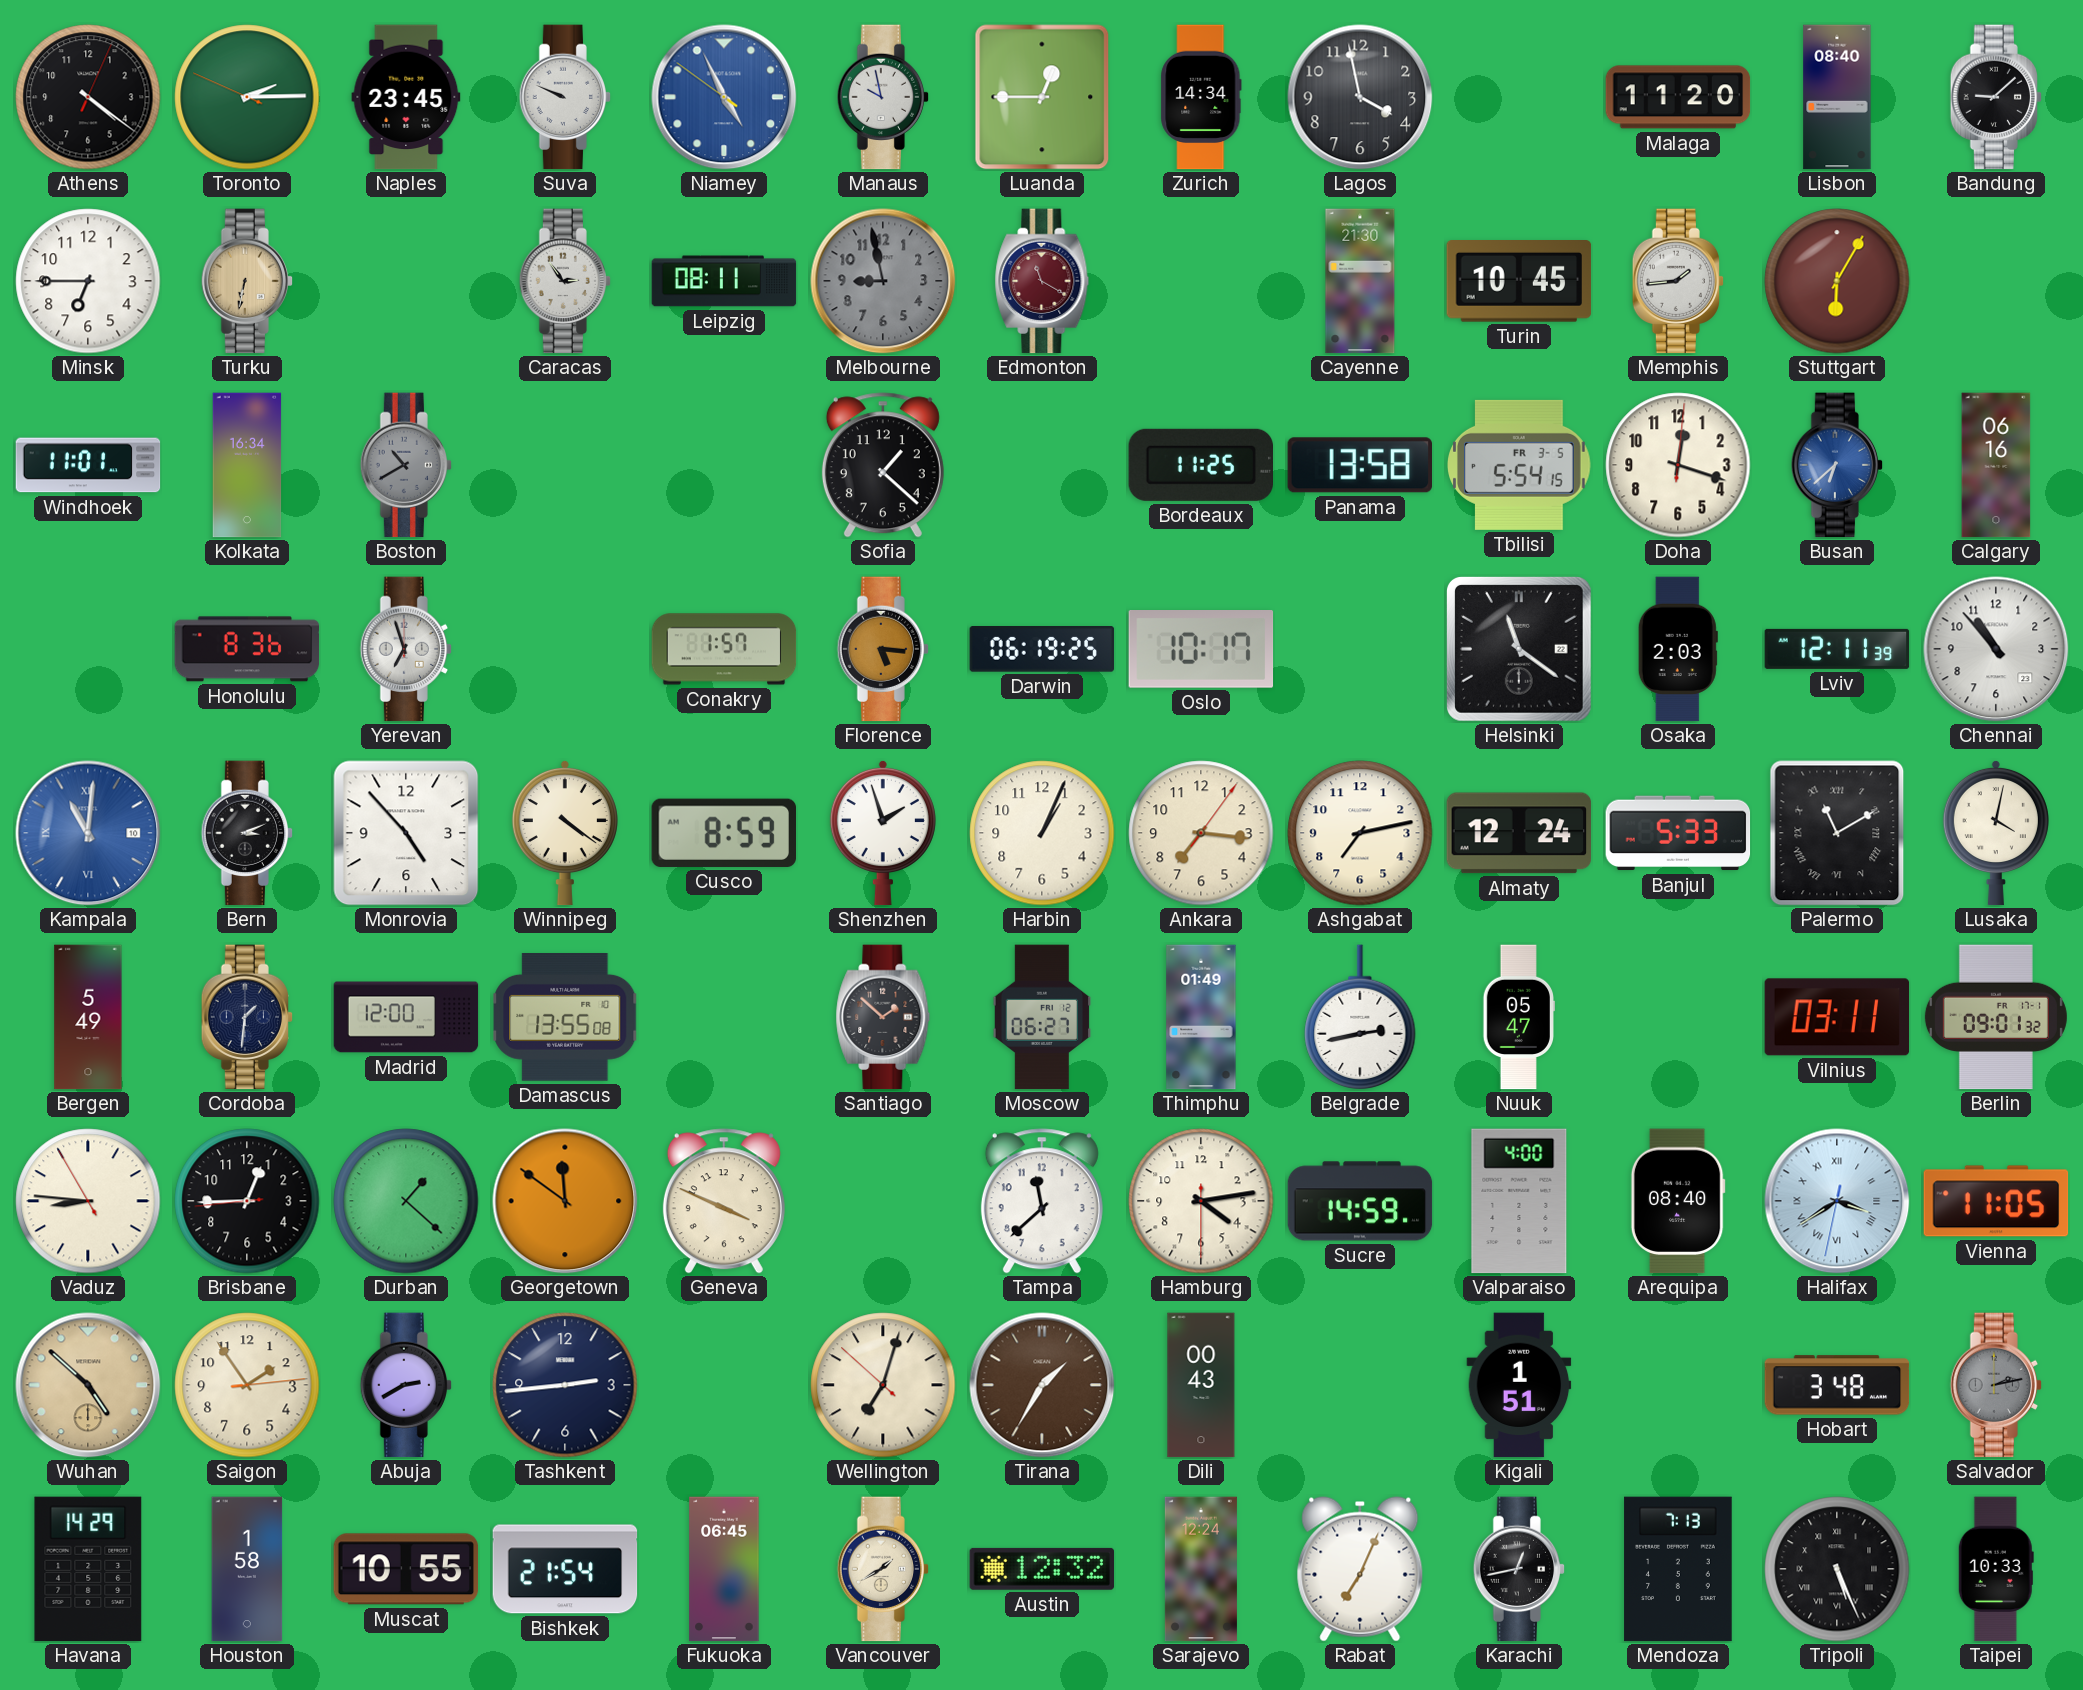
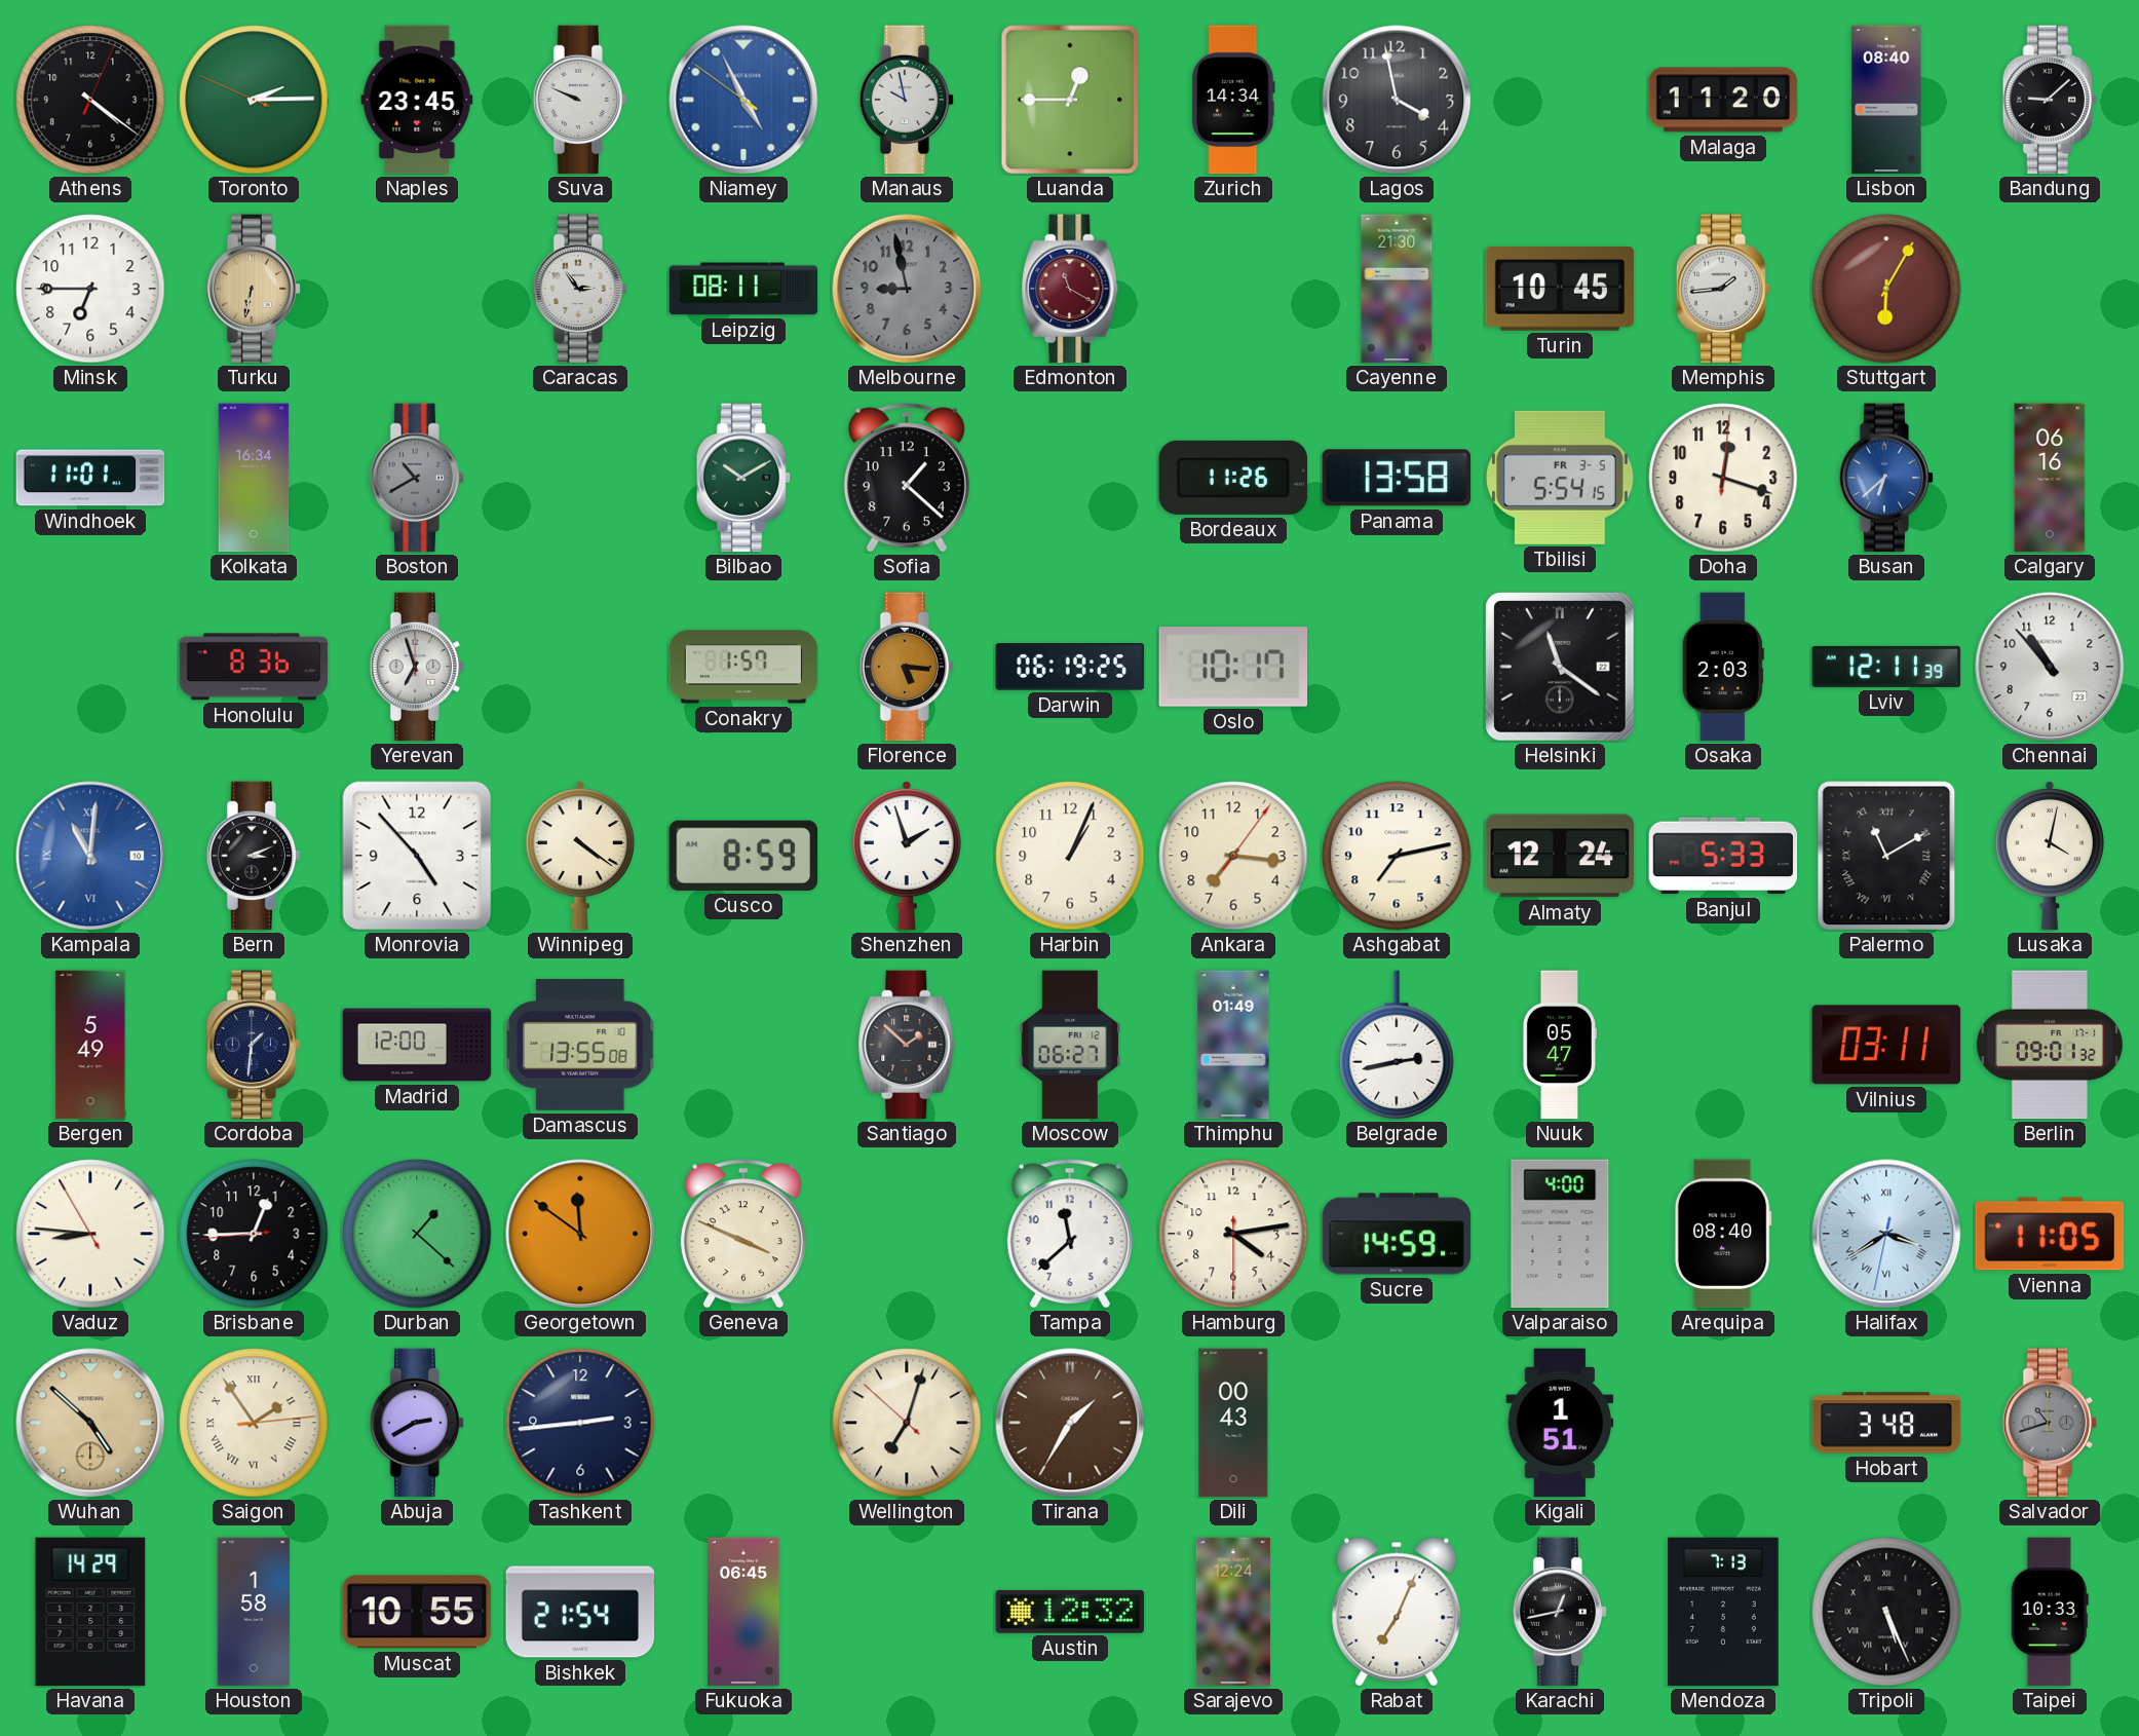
Bilbao: none -> 10:10
Bordeaux: 11:25 -> 11:26
Saigon numerals: Arabic -> Roman
Salvador: 2:13 -> 10:42
Vancouver: 1:40 -> none
